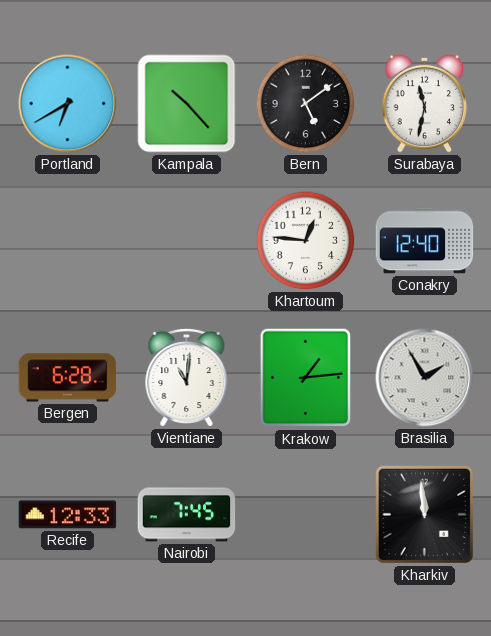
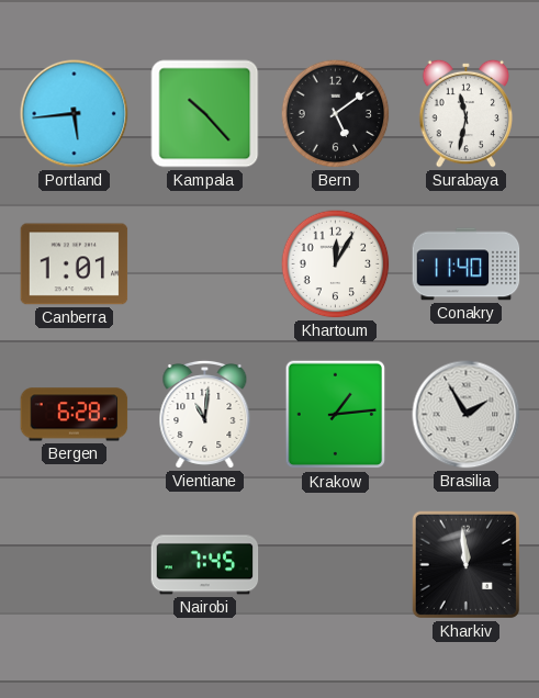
Portland: 6:40 -> 5:44
Canberra: none -> 1:01
Khartoum: 12:46 -> 12:05
Conakry: 12:40 -> 11:40
Recife: 12:33 -> none
